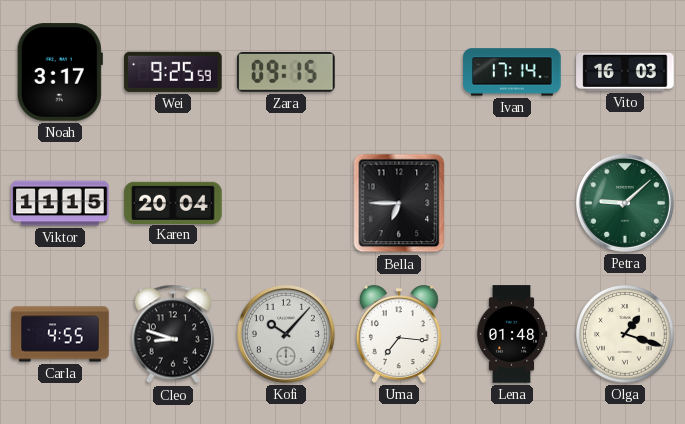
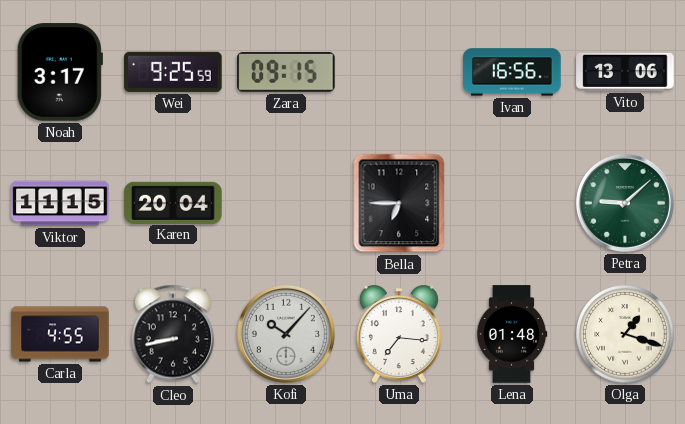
Ivan: 17:14 -> 16:56
Vito: 16:03 -> 13:06
Cleo: 8:48 -> 8:43
